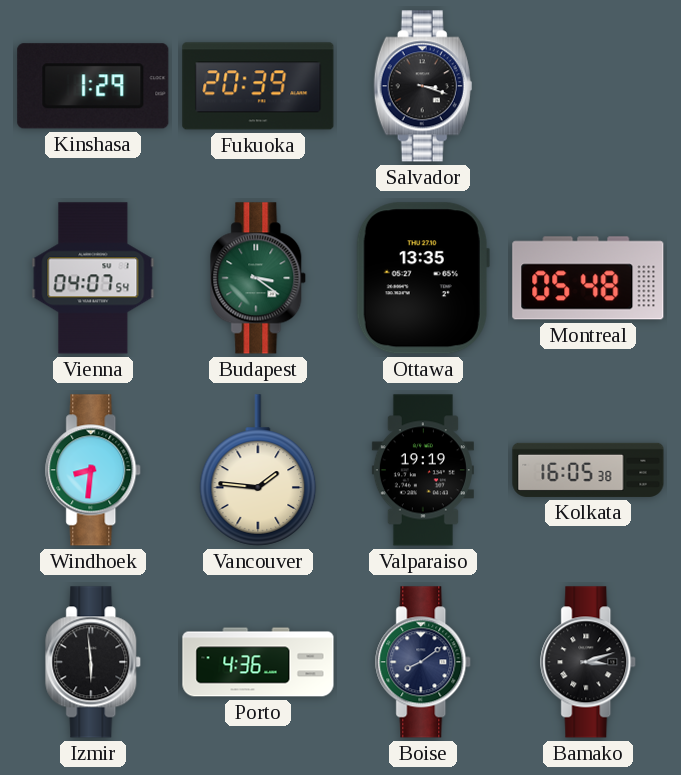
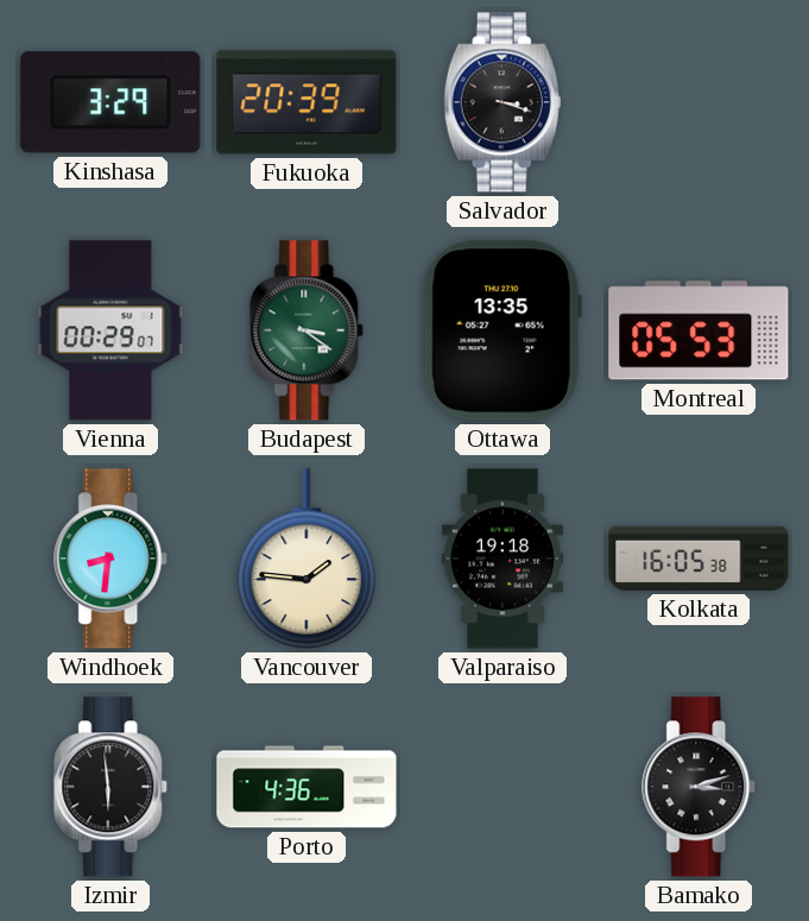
Kinshasa: 1:29 -> 3:29
Vienna: 04:07 -> 00:29
Montreal: 05:48 -> 05:53
Valparaiso: 19:19 -> 19:18
Boise: 8:09 -> none
